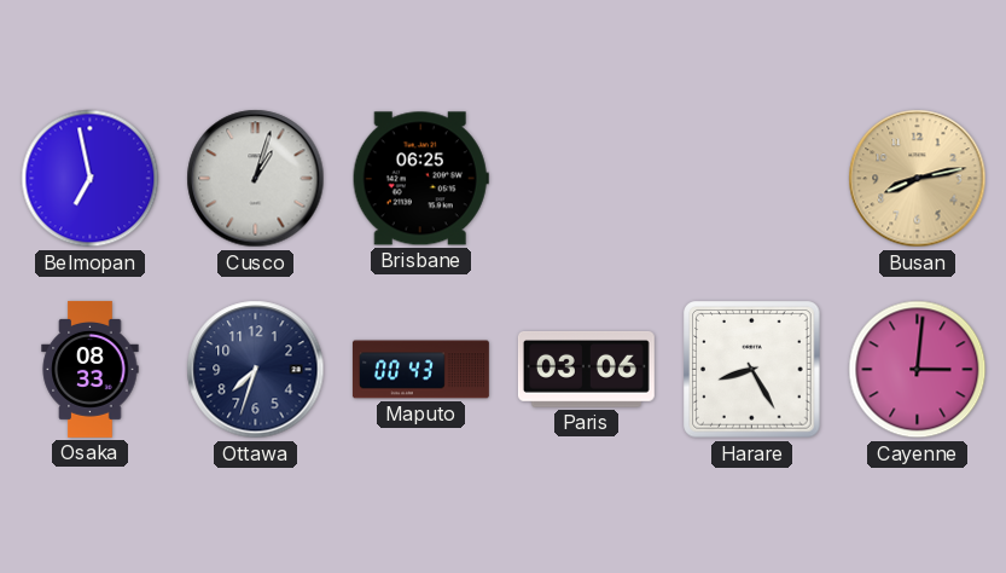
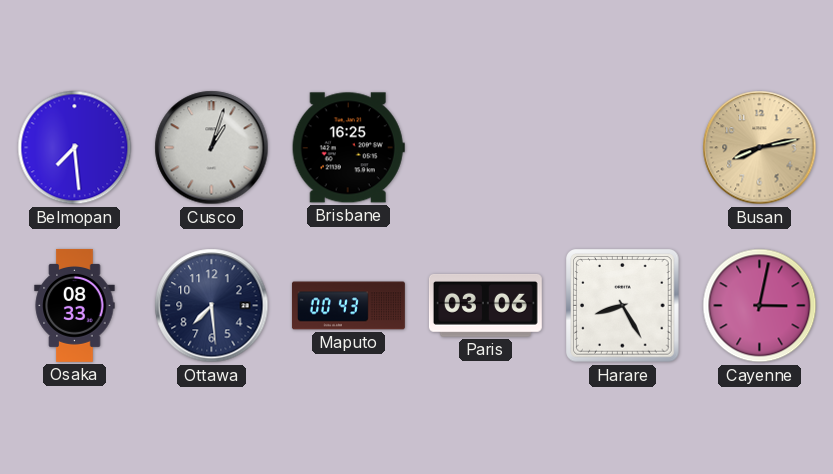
Belmopan: 6:58 -> 7:29
Brisbane: 06:25 -> 16:25
Ottawa: 7:33 -> 7:29
Cayenne: 3:01 -> 3:02
